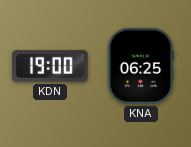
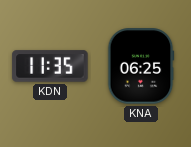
KDN: 19:00 -> 11:35
